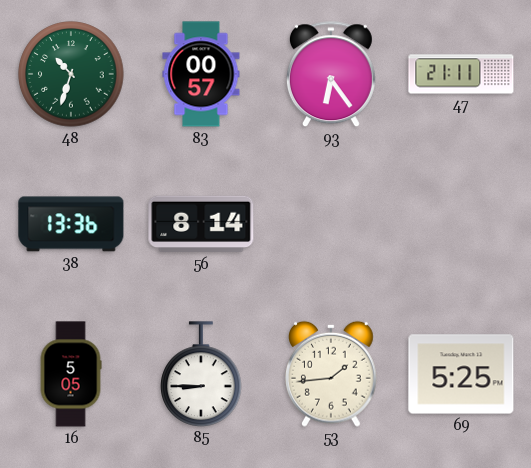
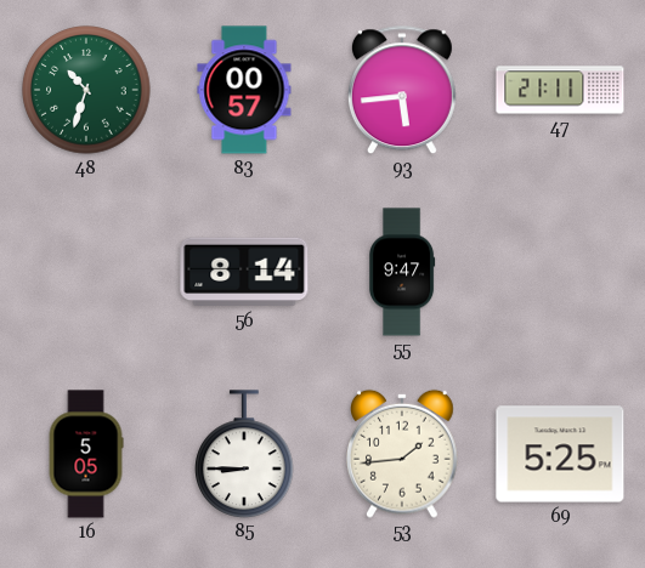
93: 6:24 -> 5:44
38: 13:36 -> none
55: none -> 9:47
